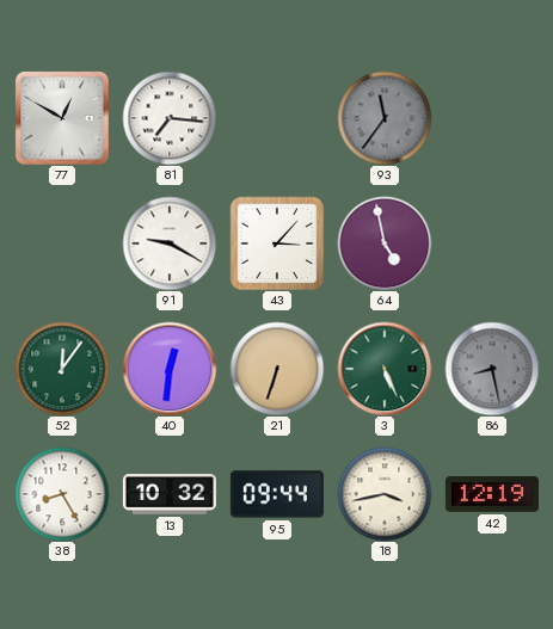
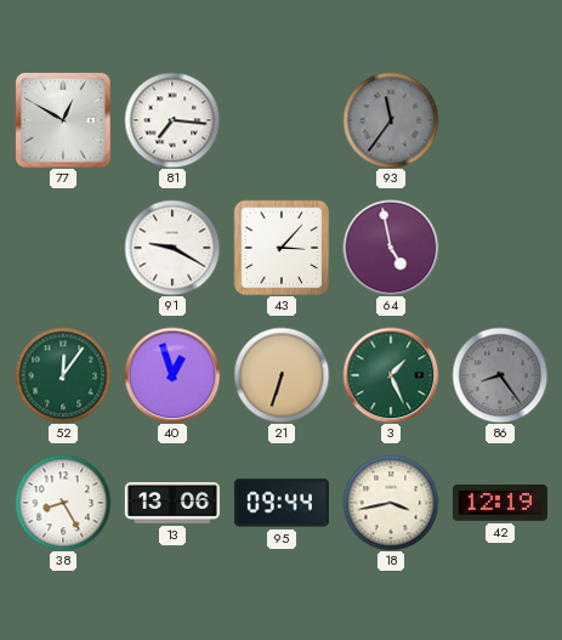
40: 12:31 -> 12:57
3: 5:26 -> 1:26
86: 8:28 -> 8:24
13: 10:32 -> 13:06
